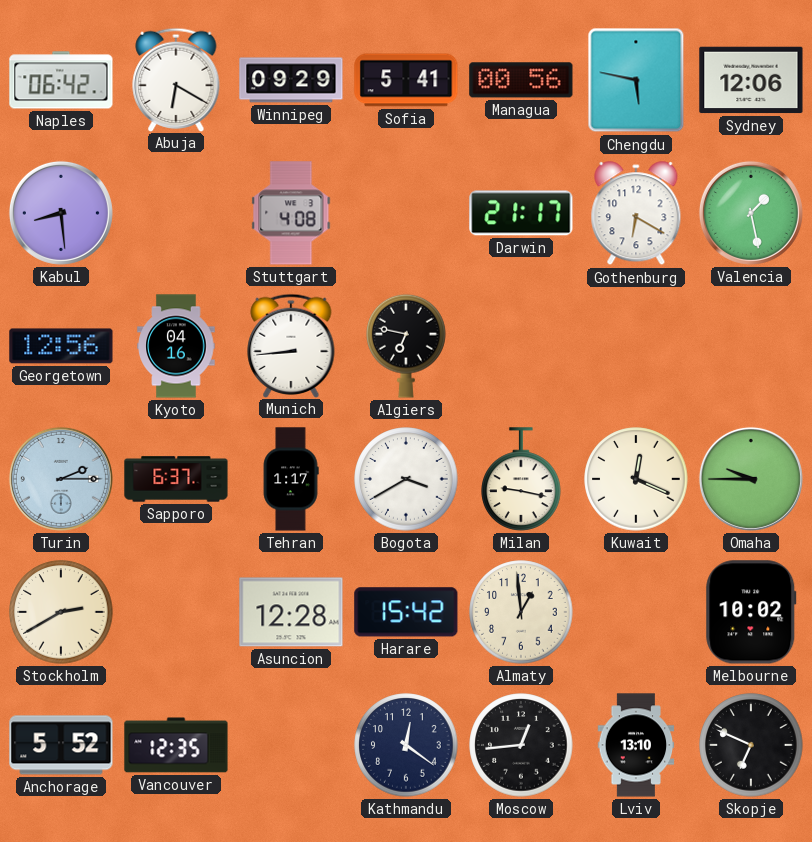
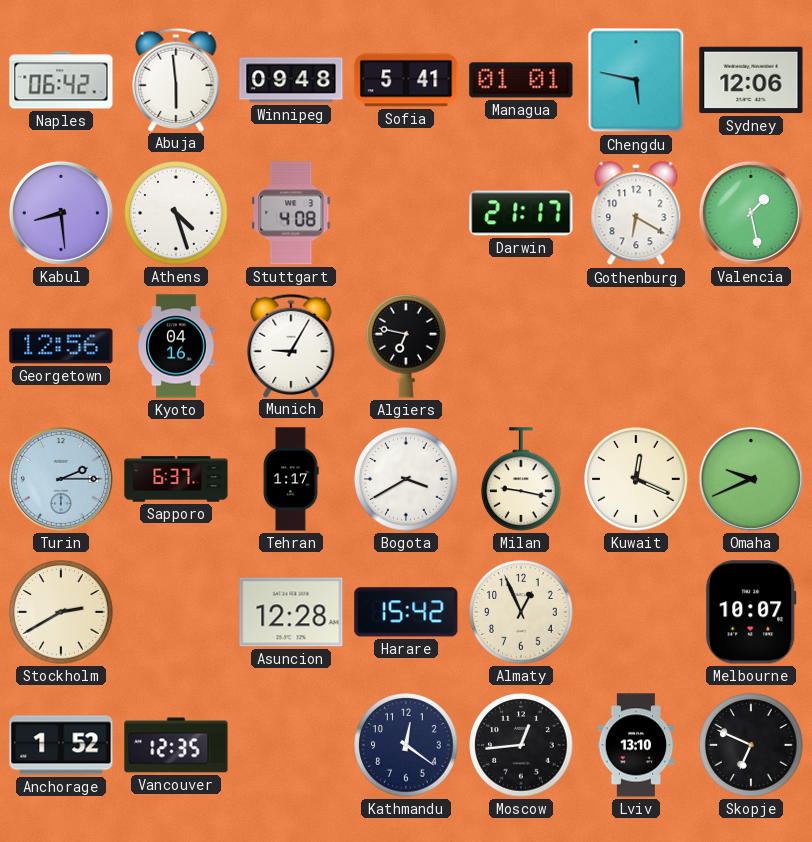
Abuja: 6:20 -> 5:59
Winnipeg: 09:29 -> 09:48
Managua: 00:56 -> 01:01
Athens: none -> 4:27
Munich: 8:44 -> 9:05
Omaha: 9:45 -> 9:41
Almaty: 12:59 -> 12:56
Melbourne: 10:02 -> 10:07
Anchorage: 5:52 -> 1:52
